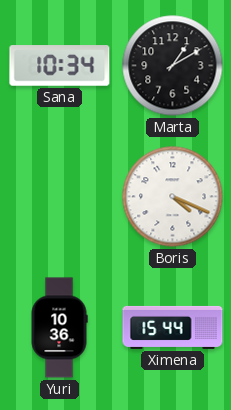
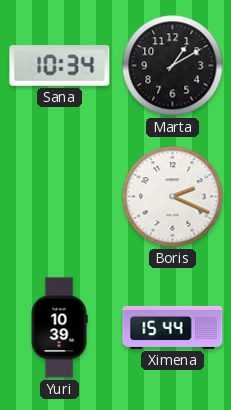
Boris: 4:19 -> 2:19
Yuri: 10:36 -> 10:39
